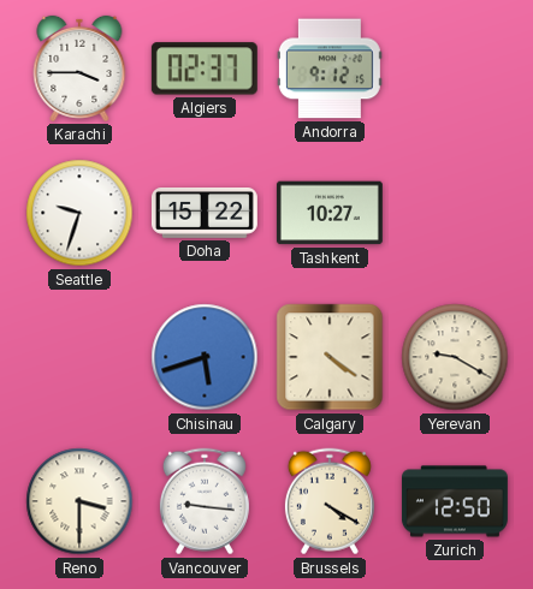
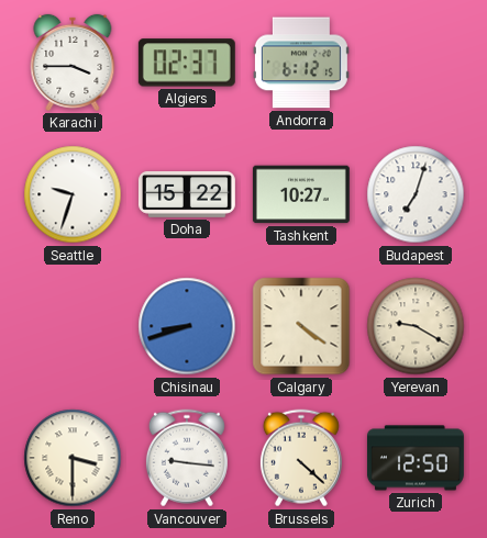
Andorra: 9:12 -> 6:12
Budapest: none -> 7:03
Chisinau: 5:42 -> 8:42
Brussels: 4:20 -> 4:22
